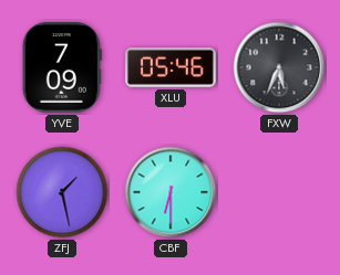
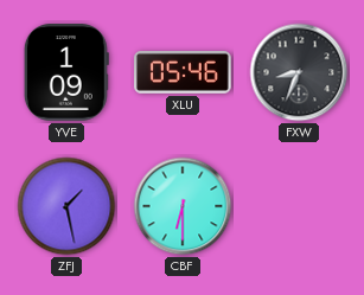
YVE: 7:09 -> 1:09
FXW: 5:34 -> 8:34
